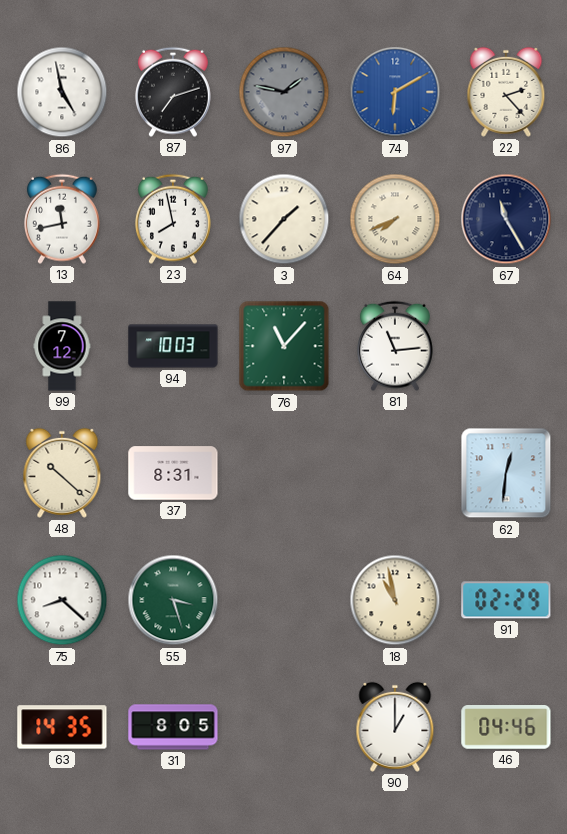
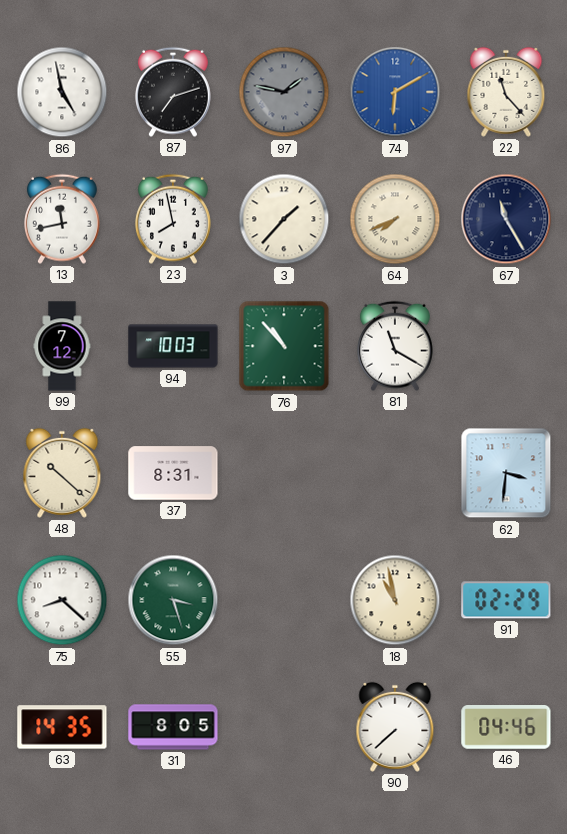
22: 2:23 -> 11:23
76: 11:07 -> 10:53
81: 11:14 -> 11:20
62: 12:31 -> 3:31
90: 1:00 -> 7:38
